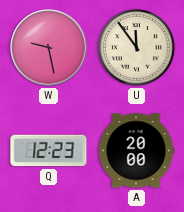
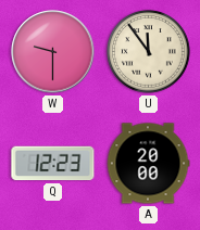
W: 9:28 -> 9:30
